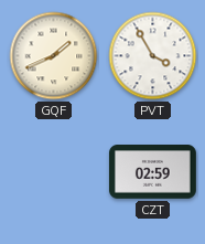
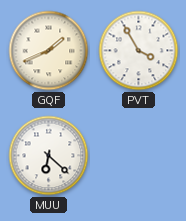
MUU: none -> 6:22
CZT: 02:59 -> none
